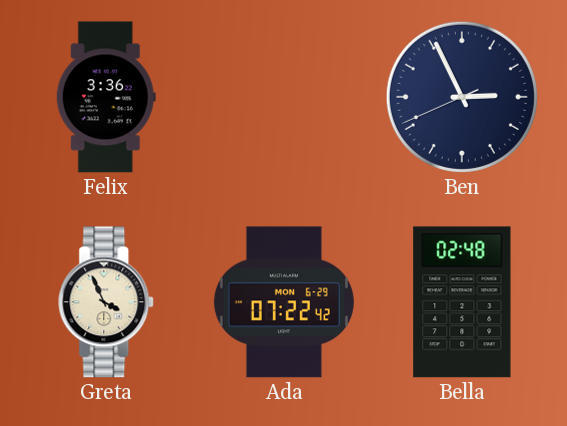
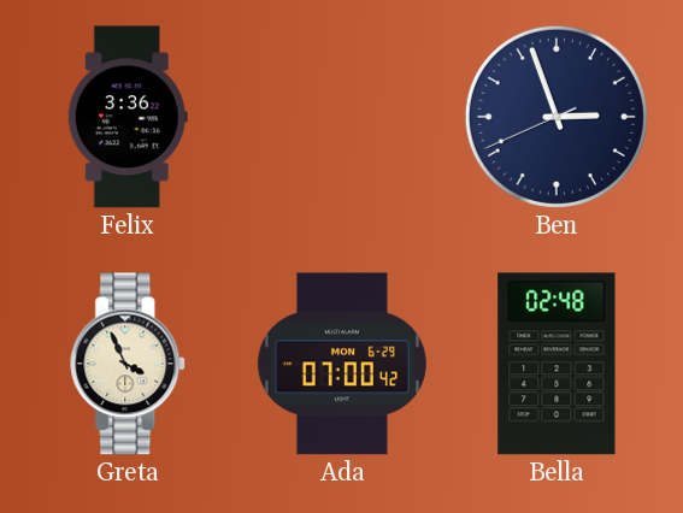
Ben: 2:55 -> 2:56
Ada: 07:22 -> 07:00
